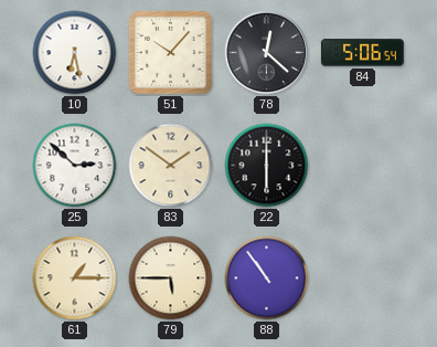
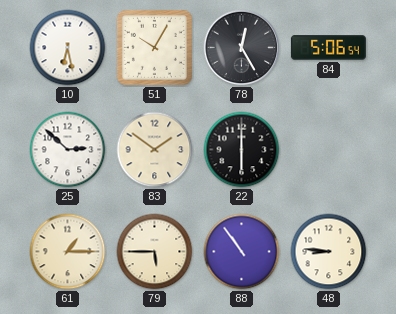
51: 10:07 -> 10:05
78: 12:22 -> 12:25
48: none -> 8:46
